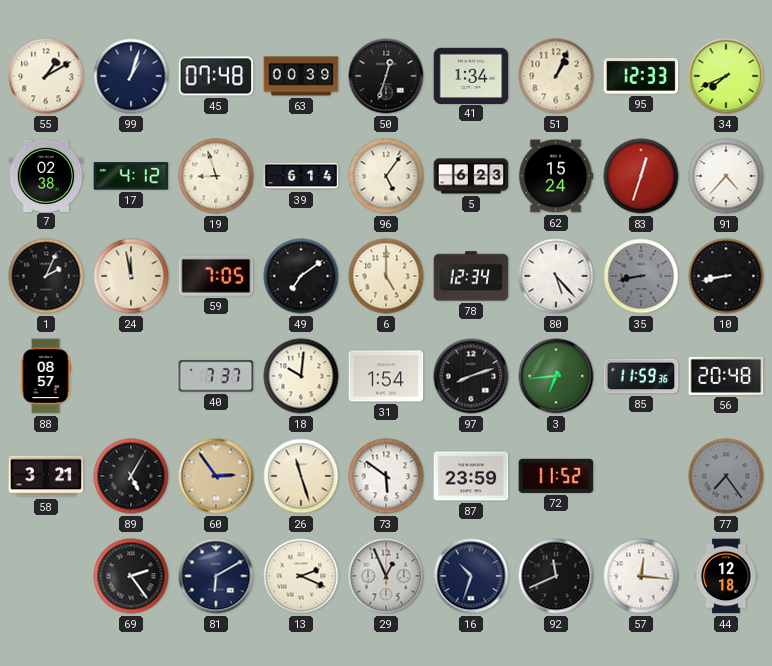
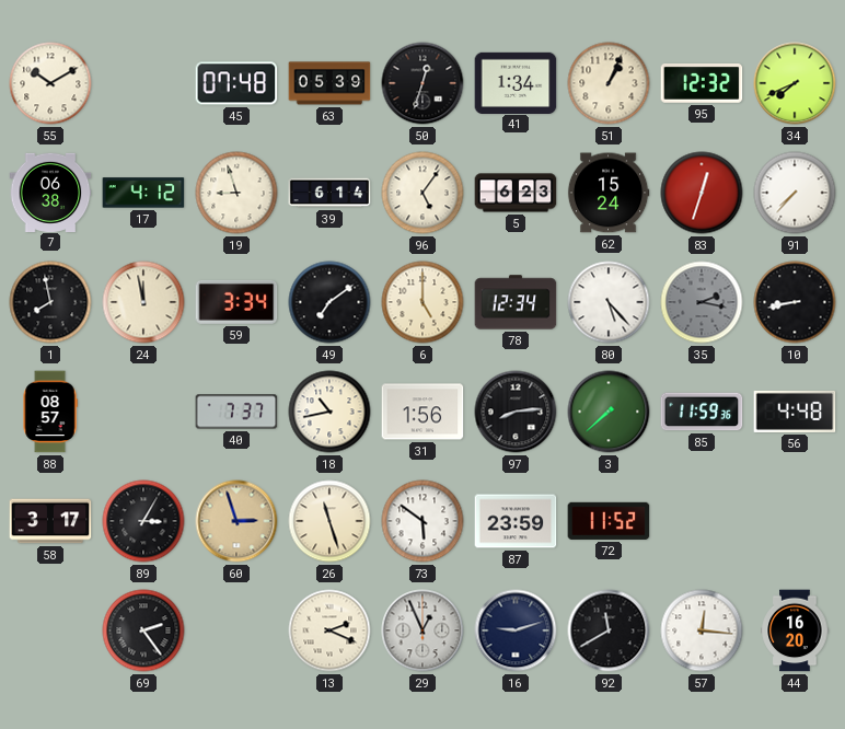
55: 1:10 -> 10:10
99: 1:03 -> none
63: 00:39 -> 05:39
95: 12:33 -> 12:32
7: 02:38 -> 06:38
91: 4:37 -> 7:37
1: 2:04 -> 7:58
59: 7:05 -> 3:34
35: 8:43 -> 2:17
18: 10:01 -> 10:43
31: 1:54 -> 1:56
97: 8:12 -> 8:14
3: 6:44 -> 7:38
56: 20:48 -> 4:48
58: 3:21 -> 3:17
89: 5:05 -> 3:05
60: 2:54 -> 2:57
77: 7:24 -> none
81: 6:10 -> none
16: 10:33 -> 9:12
92: 11:41 -> 11:40
44: 12:18 -> 16:20
